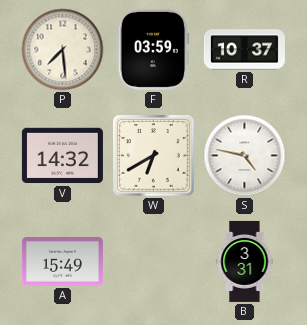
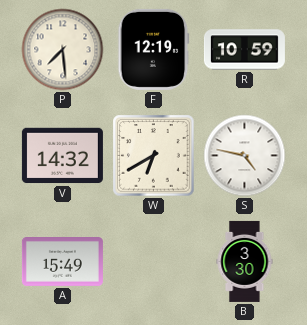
F: 03:59 -> 12:19
R: 10:37 -> 10:59
B: 3:31 -> 3:30
